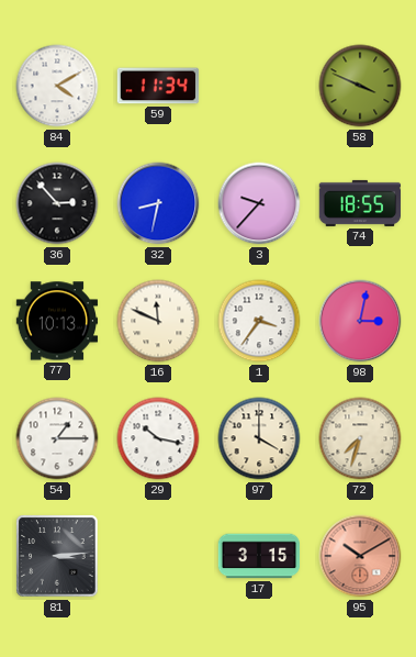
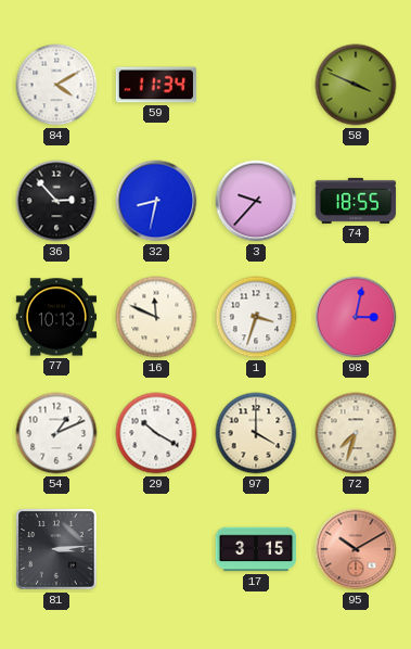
1: 3:36 -> 3:33
54: 1:15 -> 1:11
29: 10:17 -> 10:20
